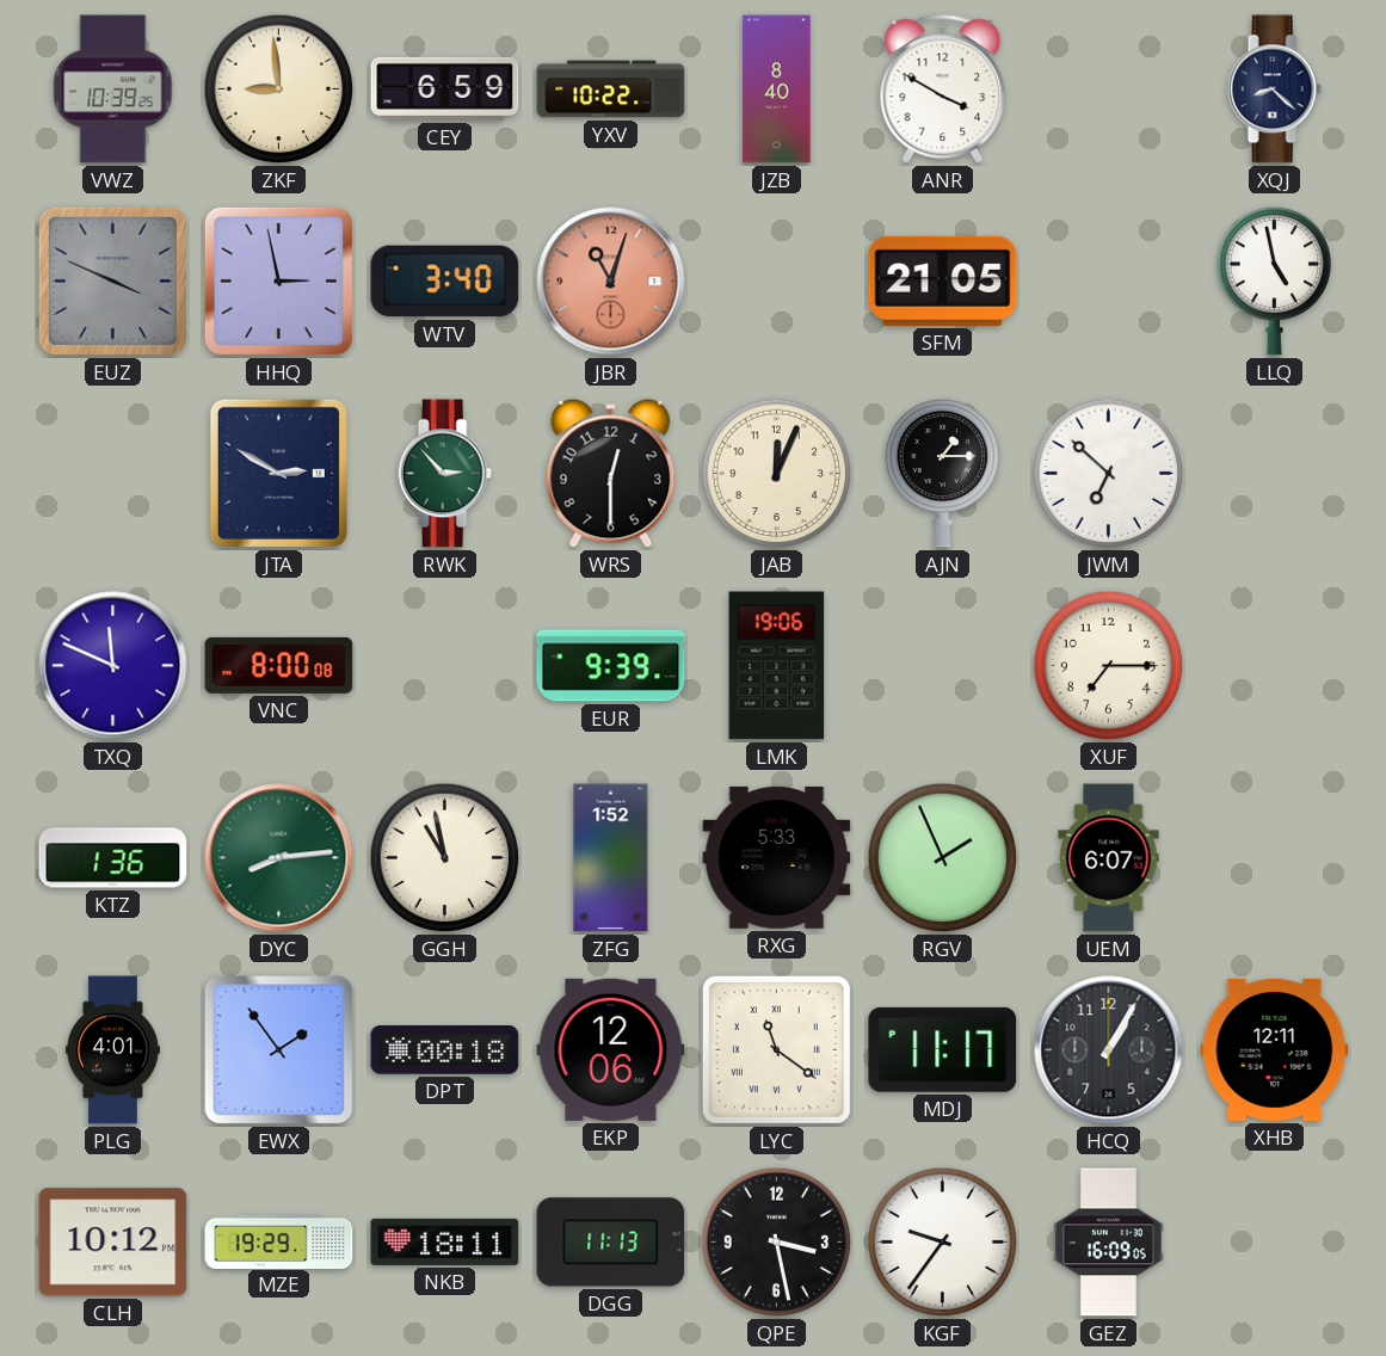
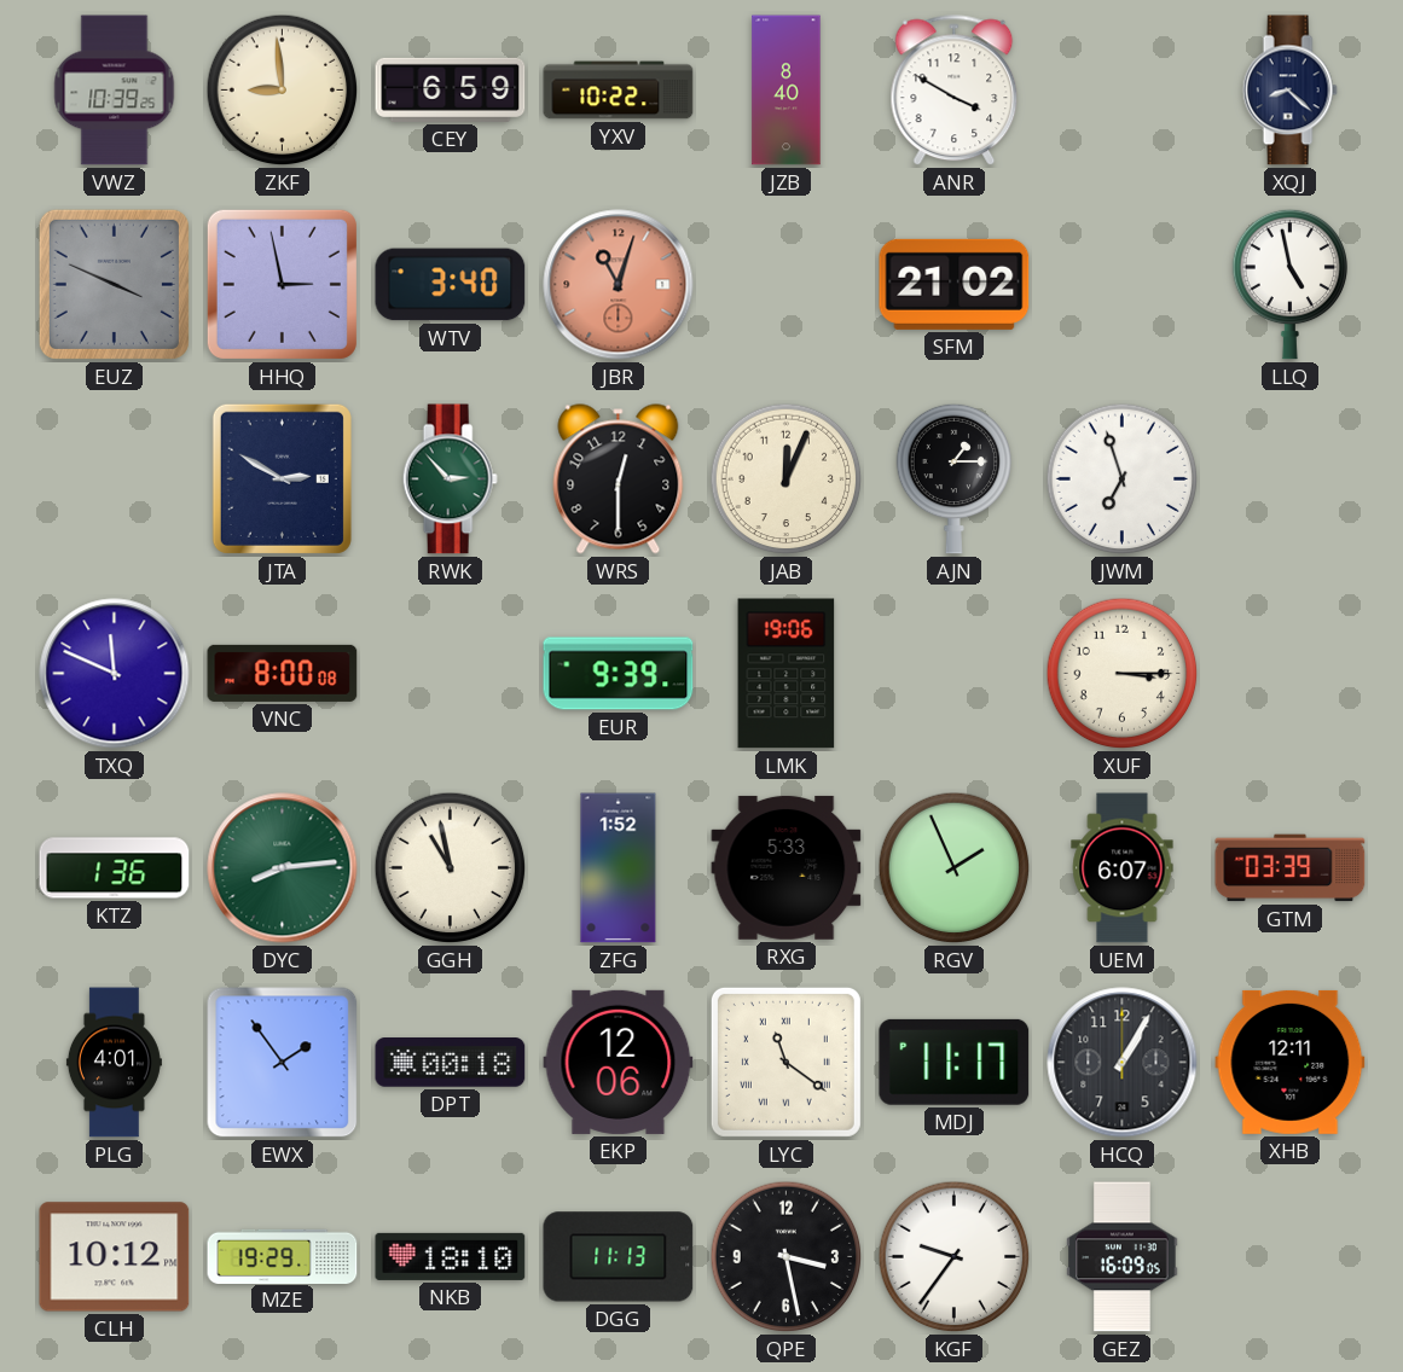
SFM: 21:05 -> 21:02
JWM: 6:52 -> 6:57
XUF: 7:15 -> 3:15
GTM: none -> 03:39
NKB: 18:11 -> 18:10
